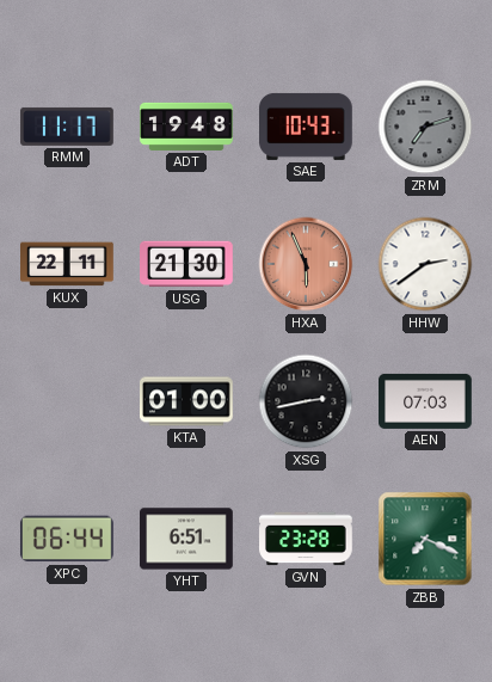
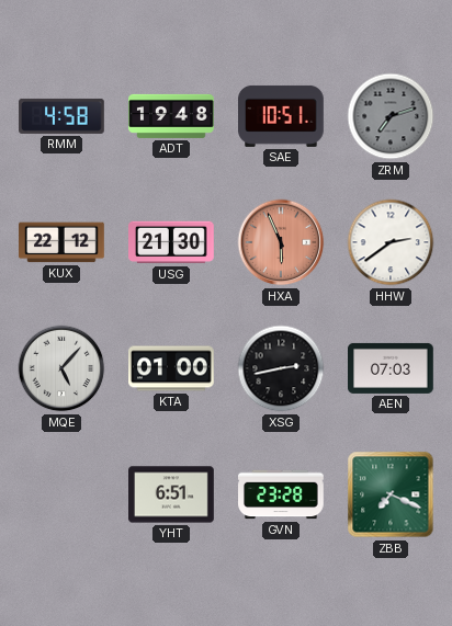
RMM: 11:17 -> 4:58
SAE: 10:43 -> 10:51
KUX: 22:11 -> 22:12
MQE: none -> 5:07
XPC: 06:44 -> none
